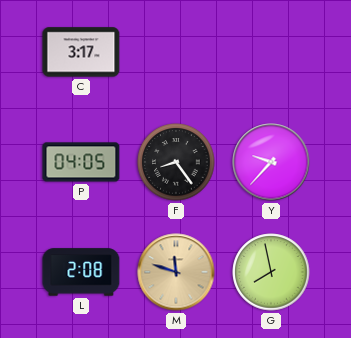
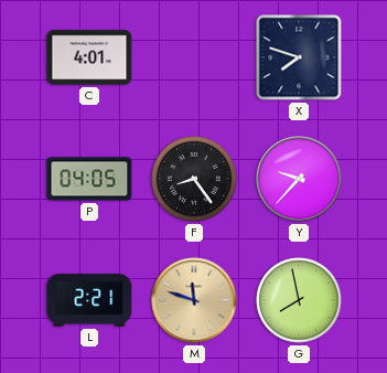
C: 3:17 -> 4:01
X: none -> 7:48
L: 2:08 -> 2:21
